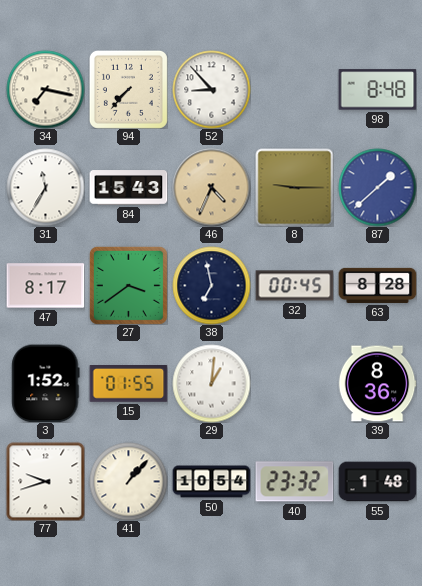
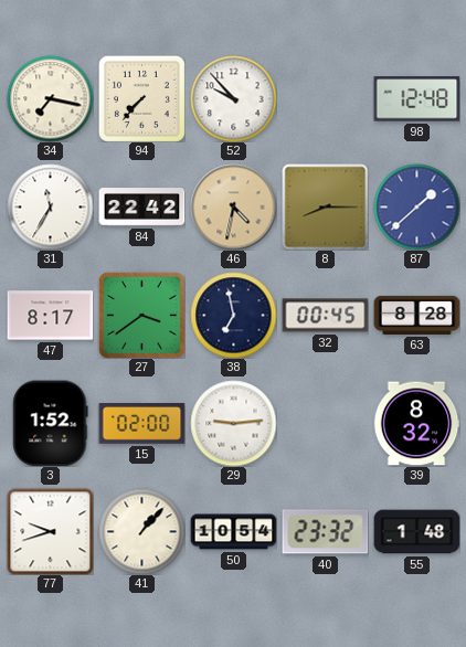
52: 8:53 -> 9:53
98: 8:48 -> 12:48
84: 15:43 -> 22:42
46: 4:34 -> 4:32
8: 9:15 -> 8:15
15: 01:55 -> 02:00
29: 1:01 -> 9:14
39: 8:36 -> 8:32
